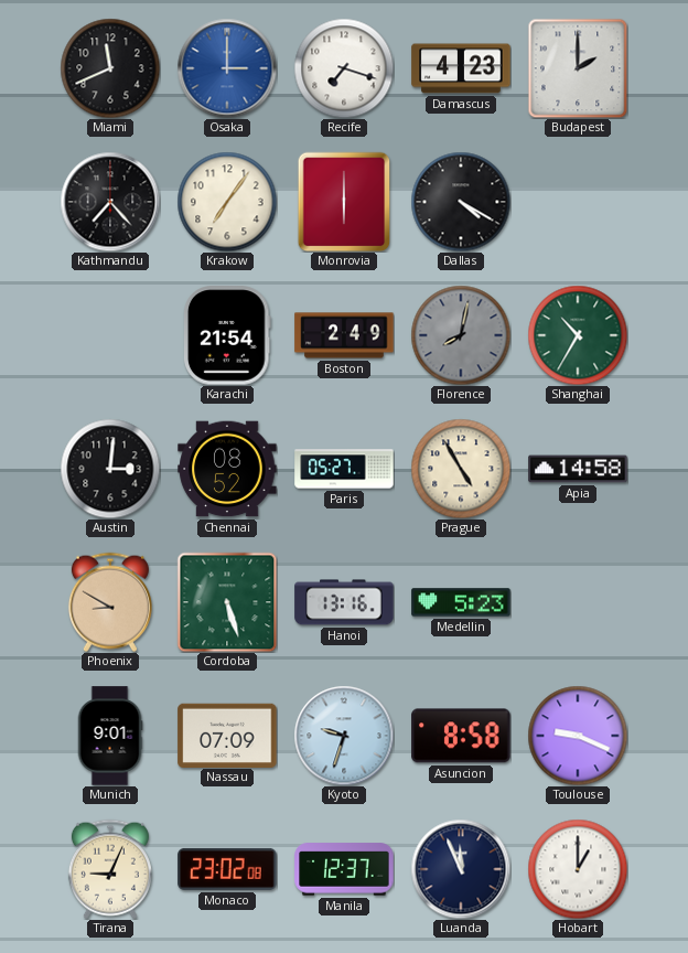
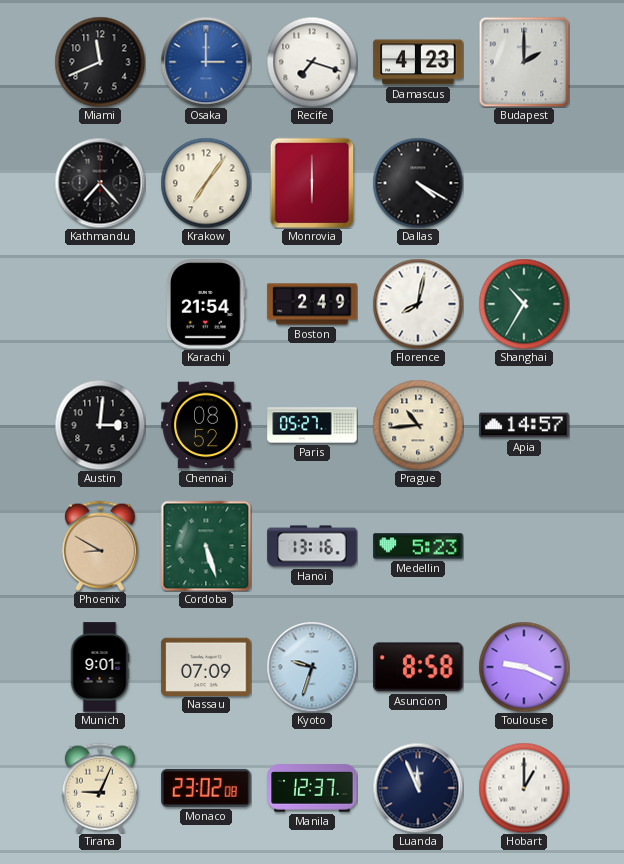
Florence dial: grey -> white
Prague: 4:55 -> 10:44
Apia: 14:58 -> 14:57
